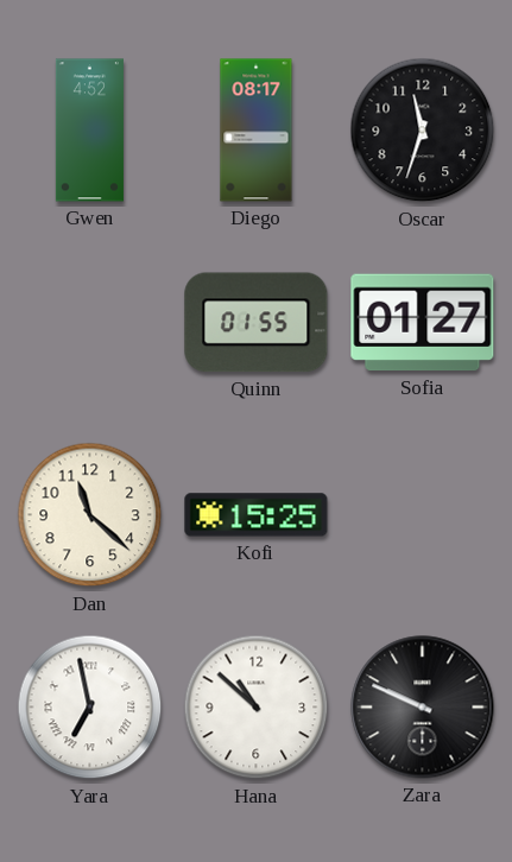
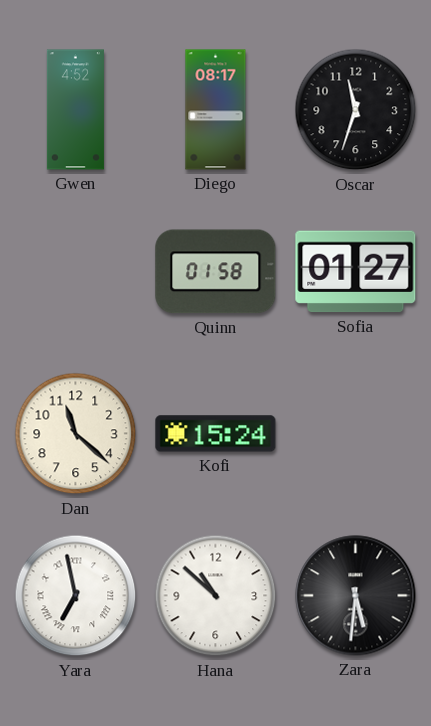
Quinn: 01:55 -> 01:58
Kofi: 15:25 -> 15:24
Zara: 9:49 -> 5:31
